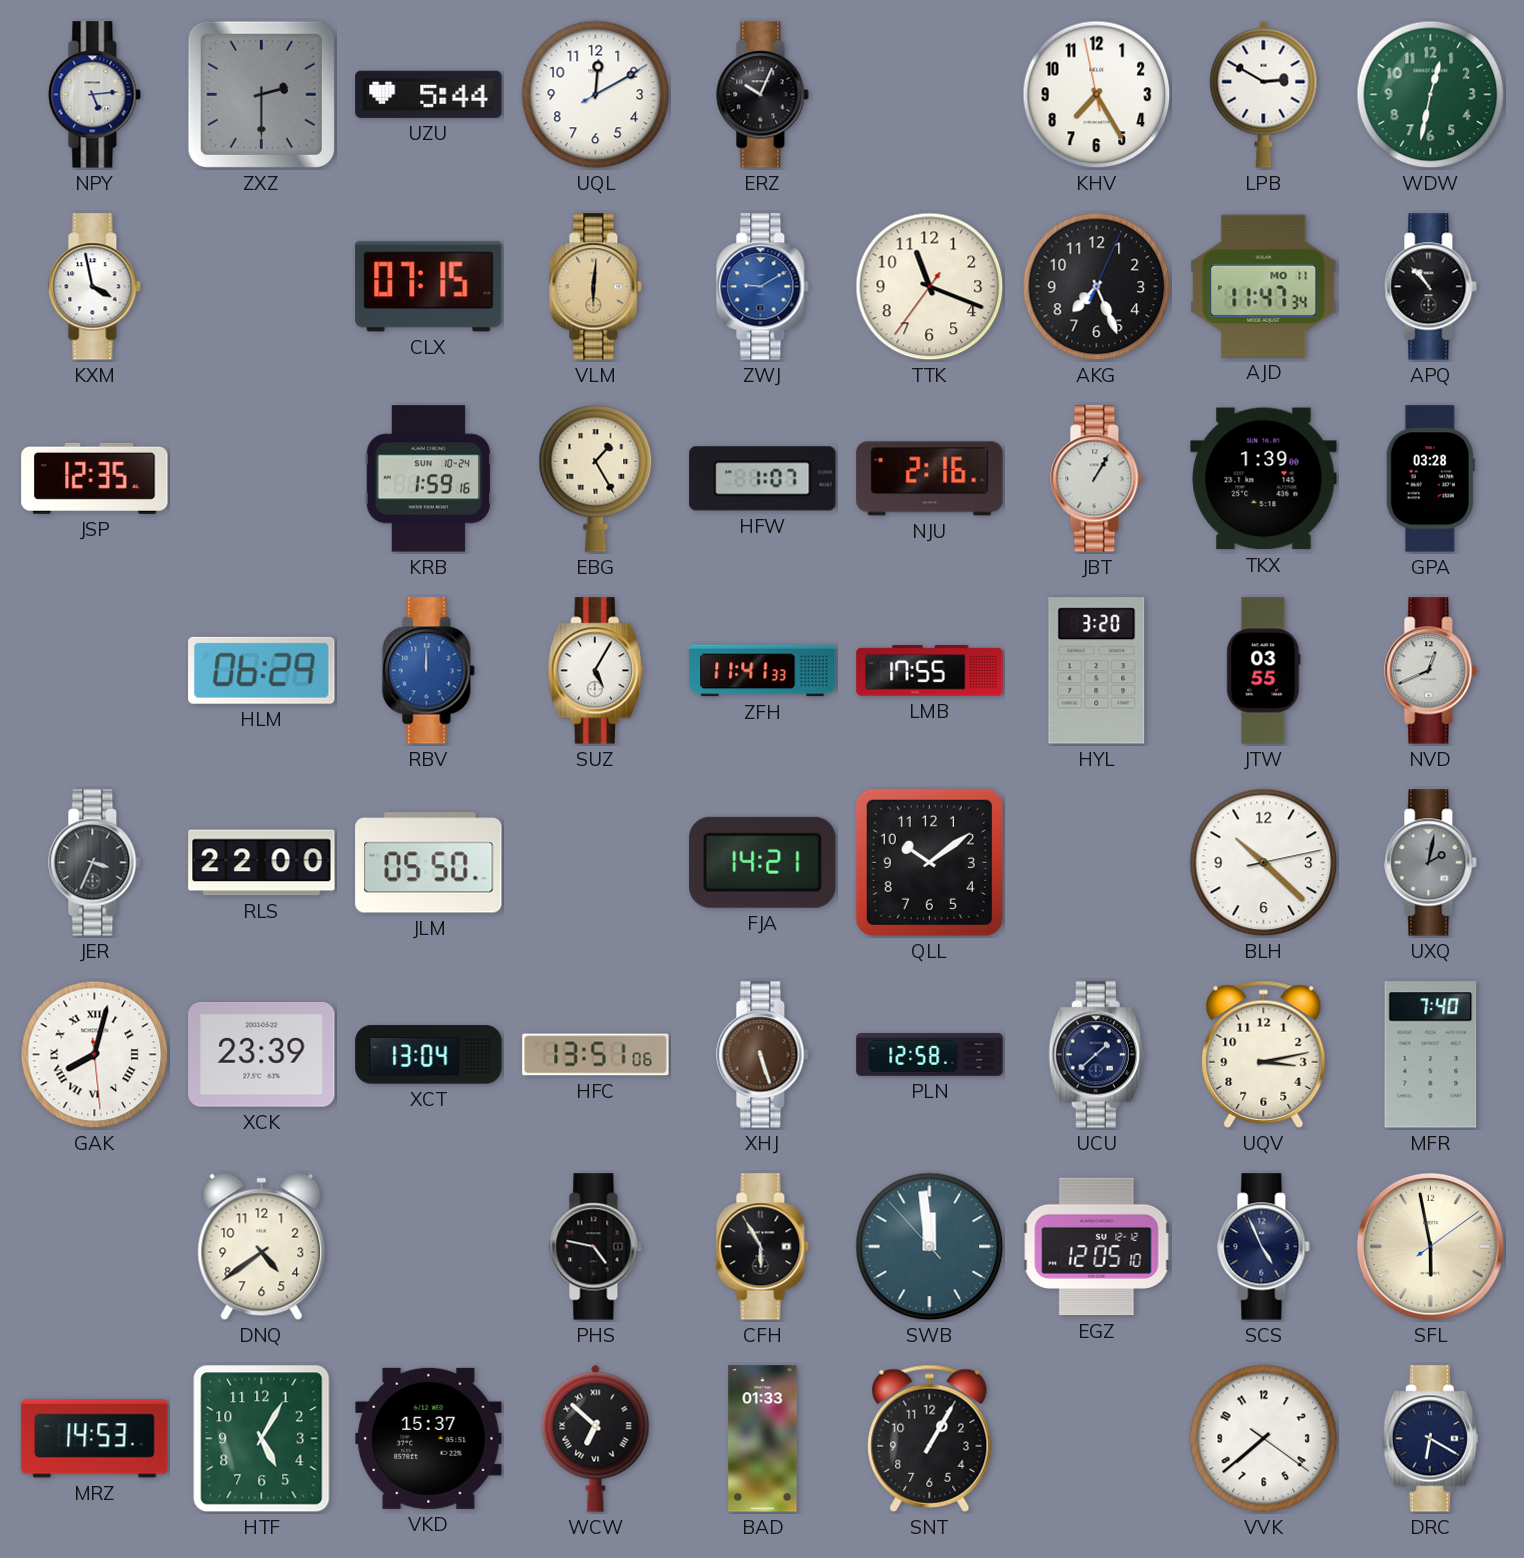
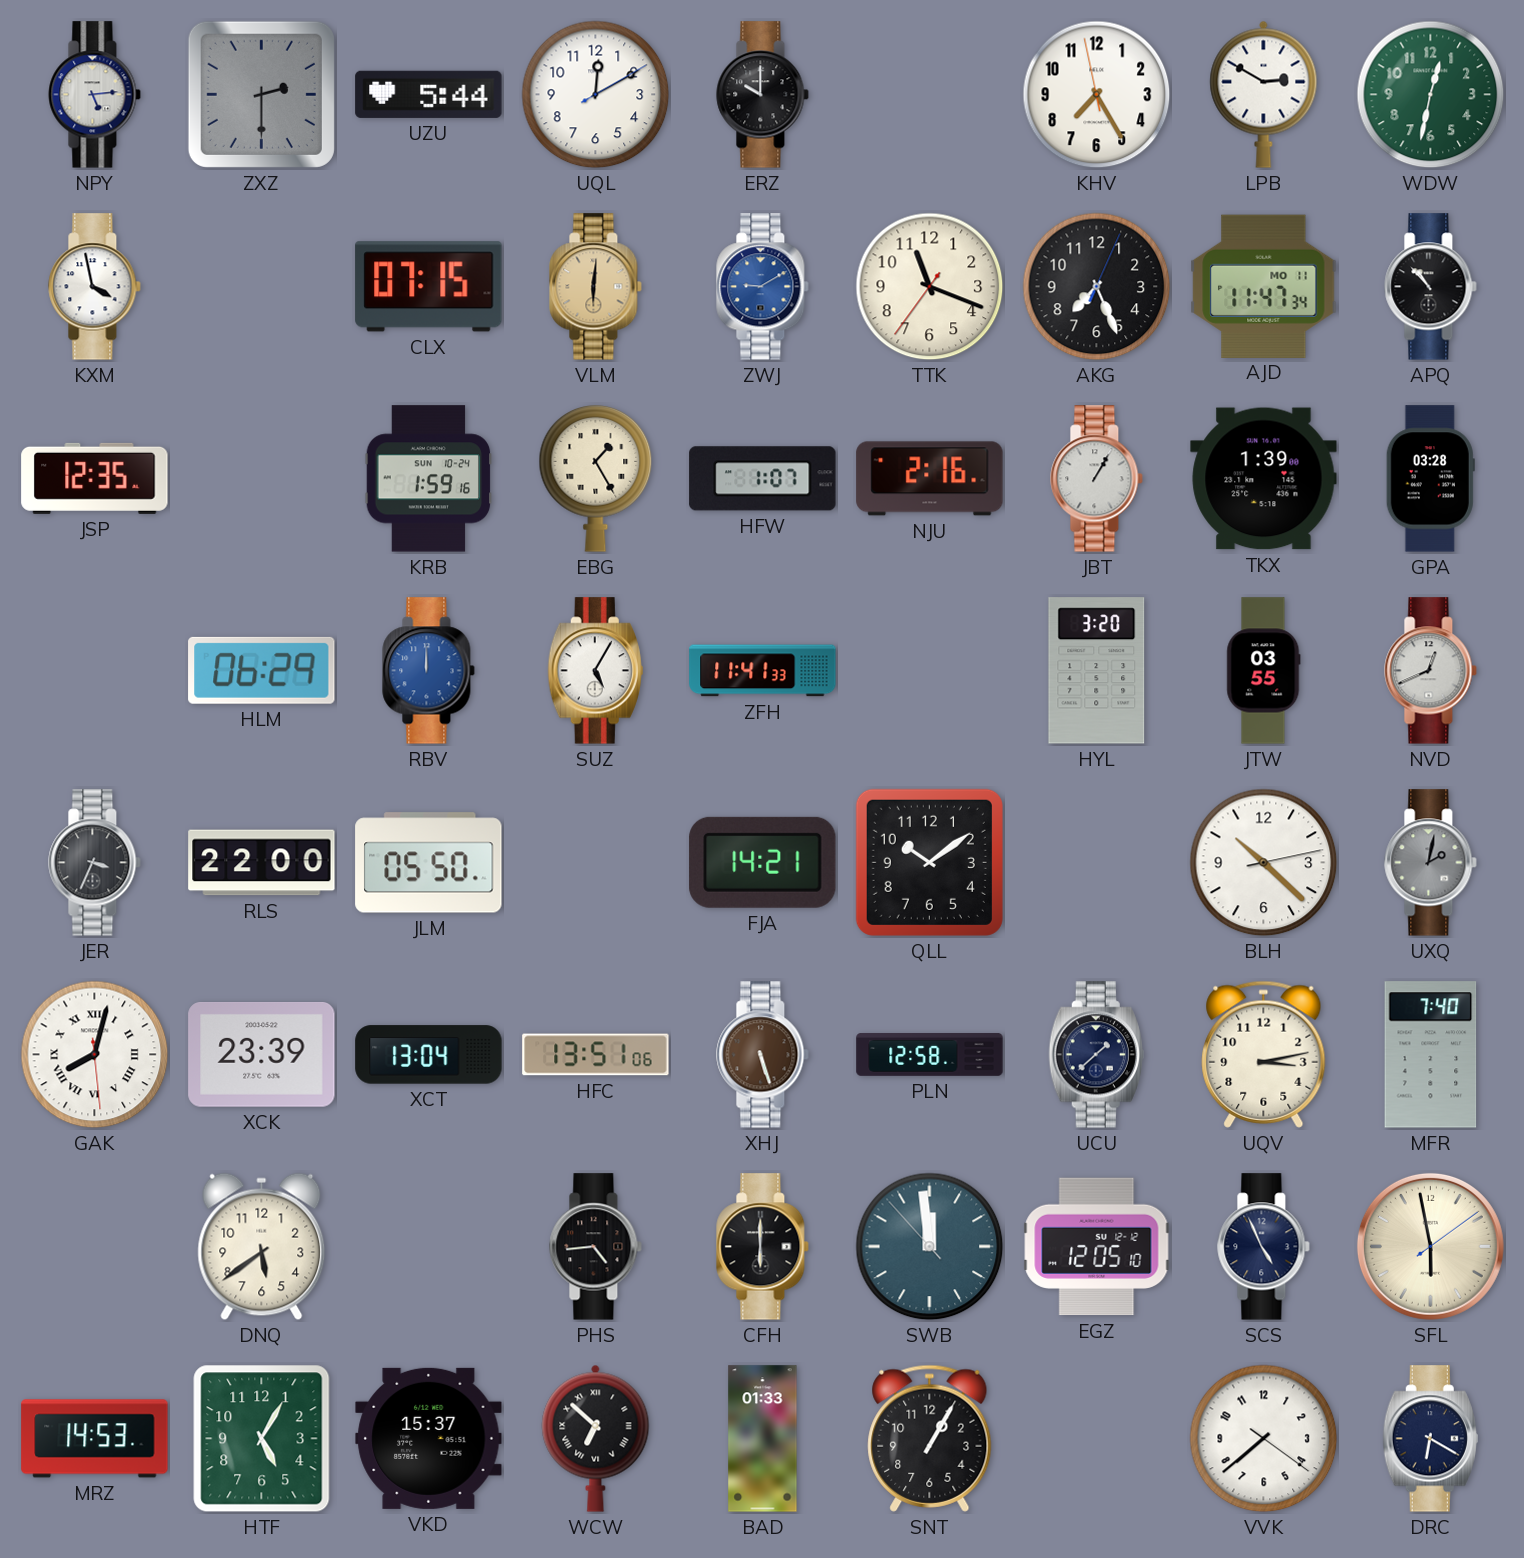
ERZ: 10:04 -> 10:00
LMB: 17:55 -> none
DNQ: 4:39 -> 5:39
PHS: 4:47 -> 4:44
CFH: 5:55 -> 6:00
